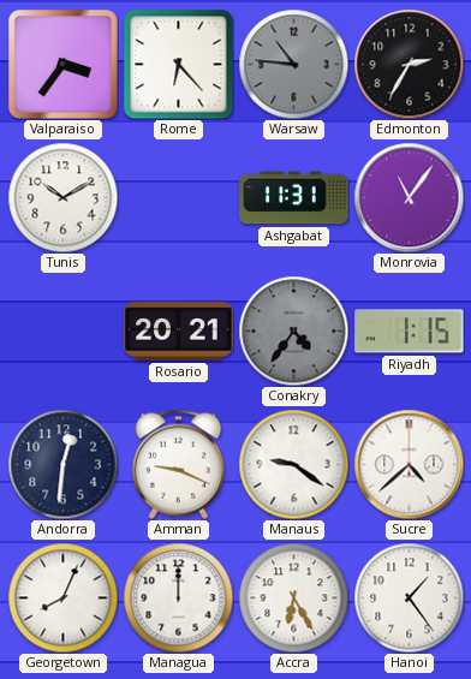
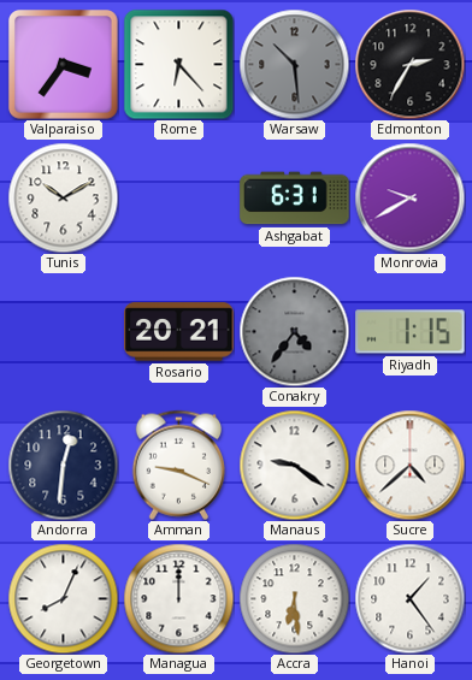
Warsaw: 10:46 -> 10:29
Ashgabat: 11:31 -> 6:31
Monrovia: 11:06 -> 9:40
Accra: 6:25 -> 6:29
